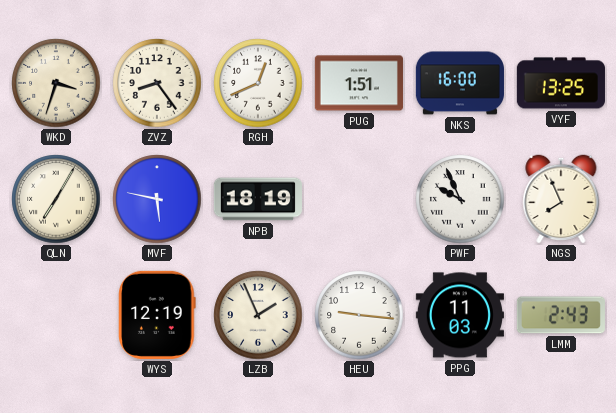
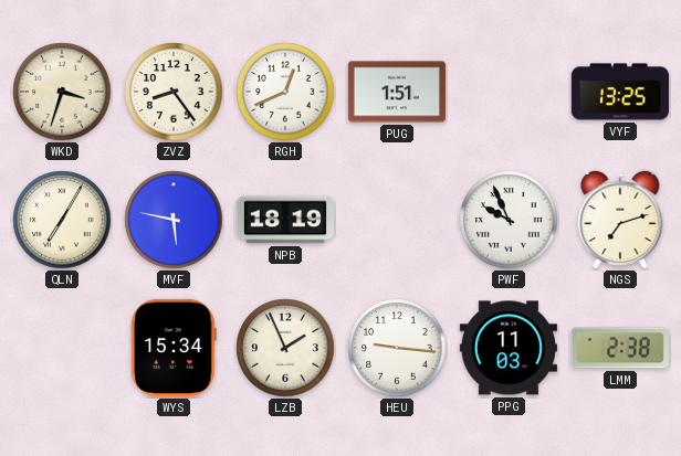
NKS: 16:00 -> none
NGS: 7:56 -> 7:12
WYS: 12:19 -> 15:34
LMM: 2:43 -> 2:38
